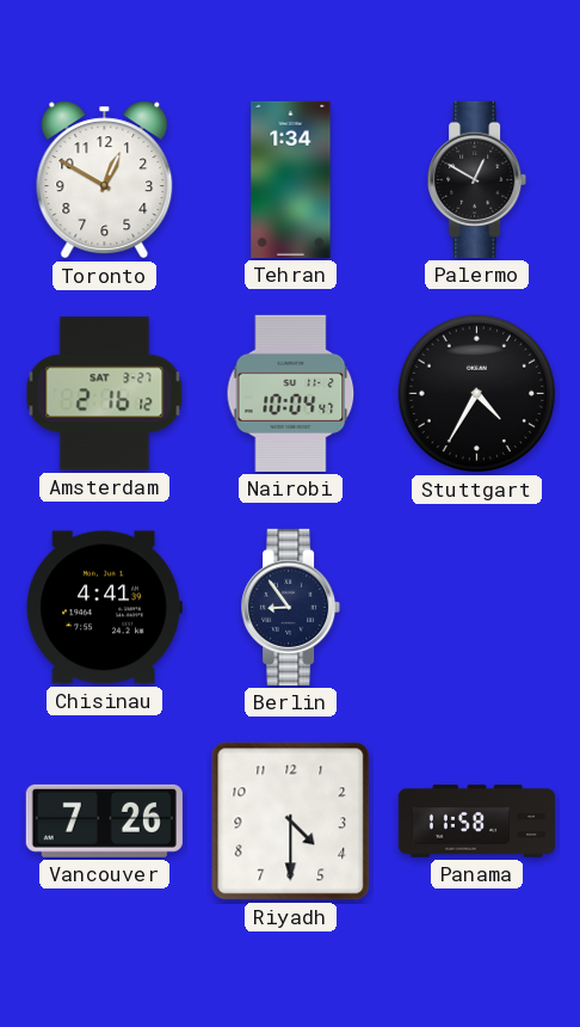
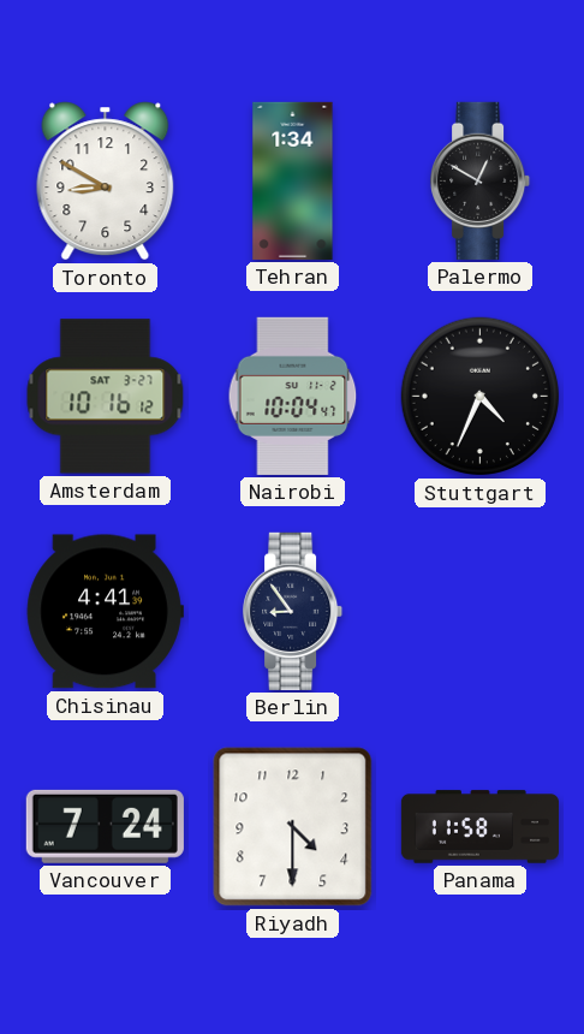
Toronto: 12:50 -> 8:50
Amsterdam: 2:16 -> 10:16
Stuttgart: 4:35 -> 4:34
Vancouver: 7:26 -> 7:24
